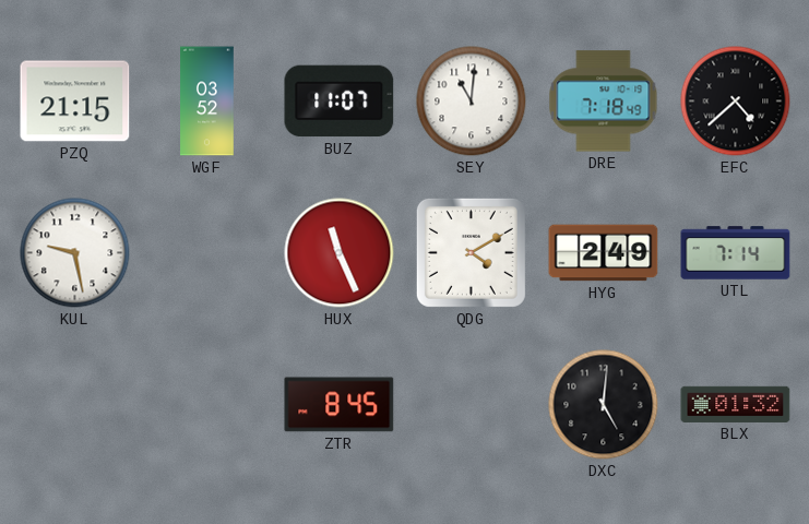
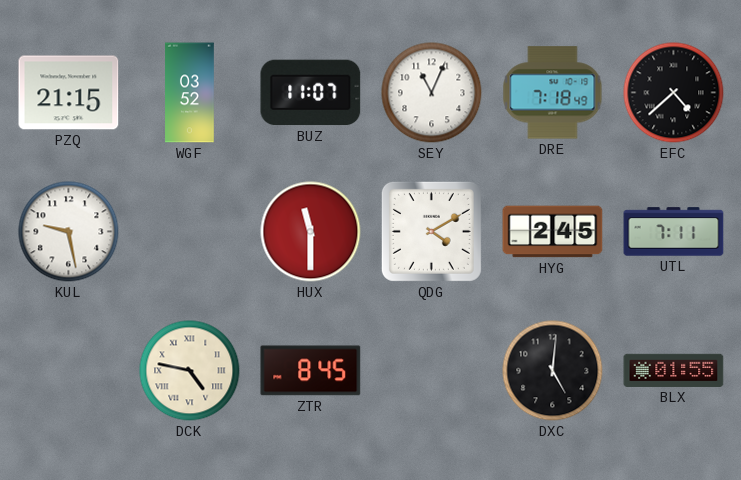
SEY: 11:01 -> 11:04
HUX: 11:26 -> 11:30
HYG: 2:49 -> 2:45
UTL: 7:14 -> 7:11
DCK: none -> 4:47
BLX: 01:32 -> 01:55
